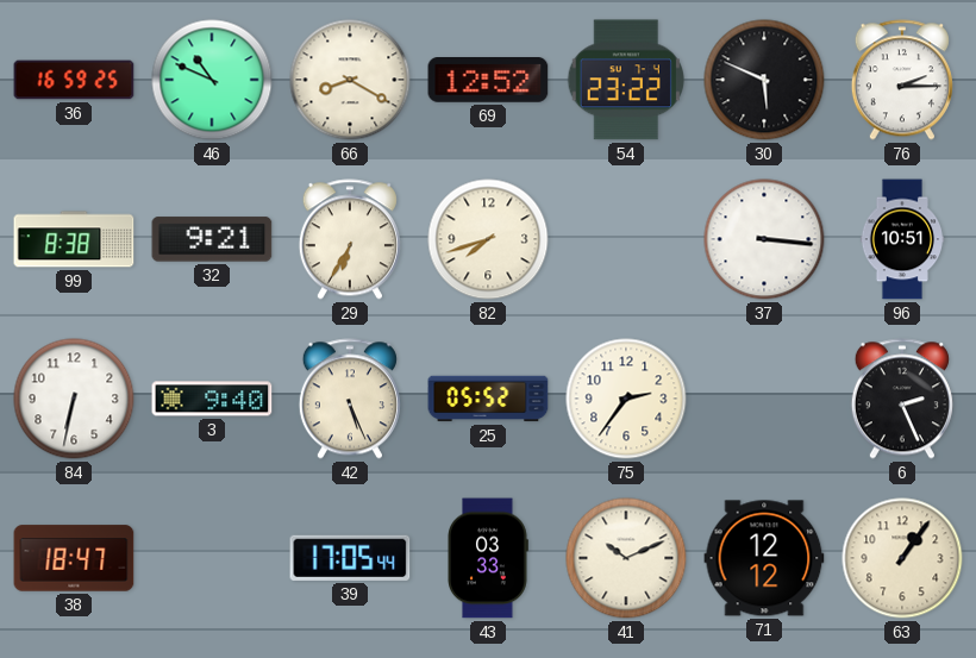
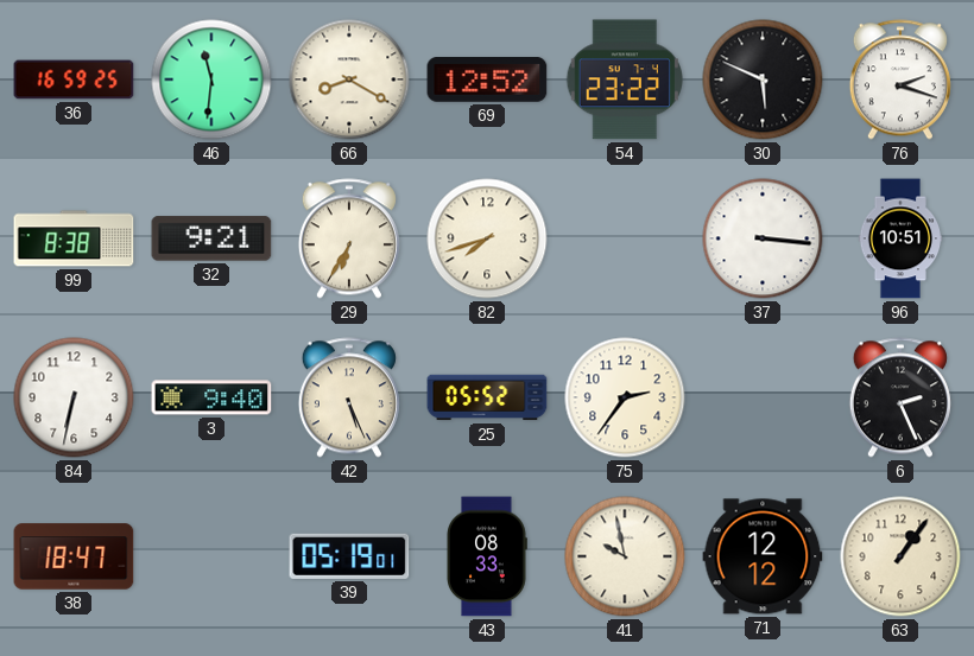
46: 10:49 -> 11:31
76: 2:15 -> 2:18
39: 17:05 -> 05:19
43: 03:33 -> 08:33
41: 10:11 -> 9:58
